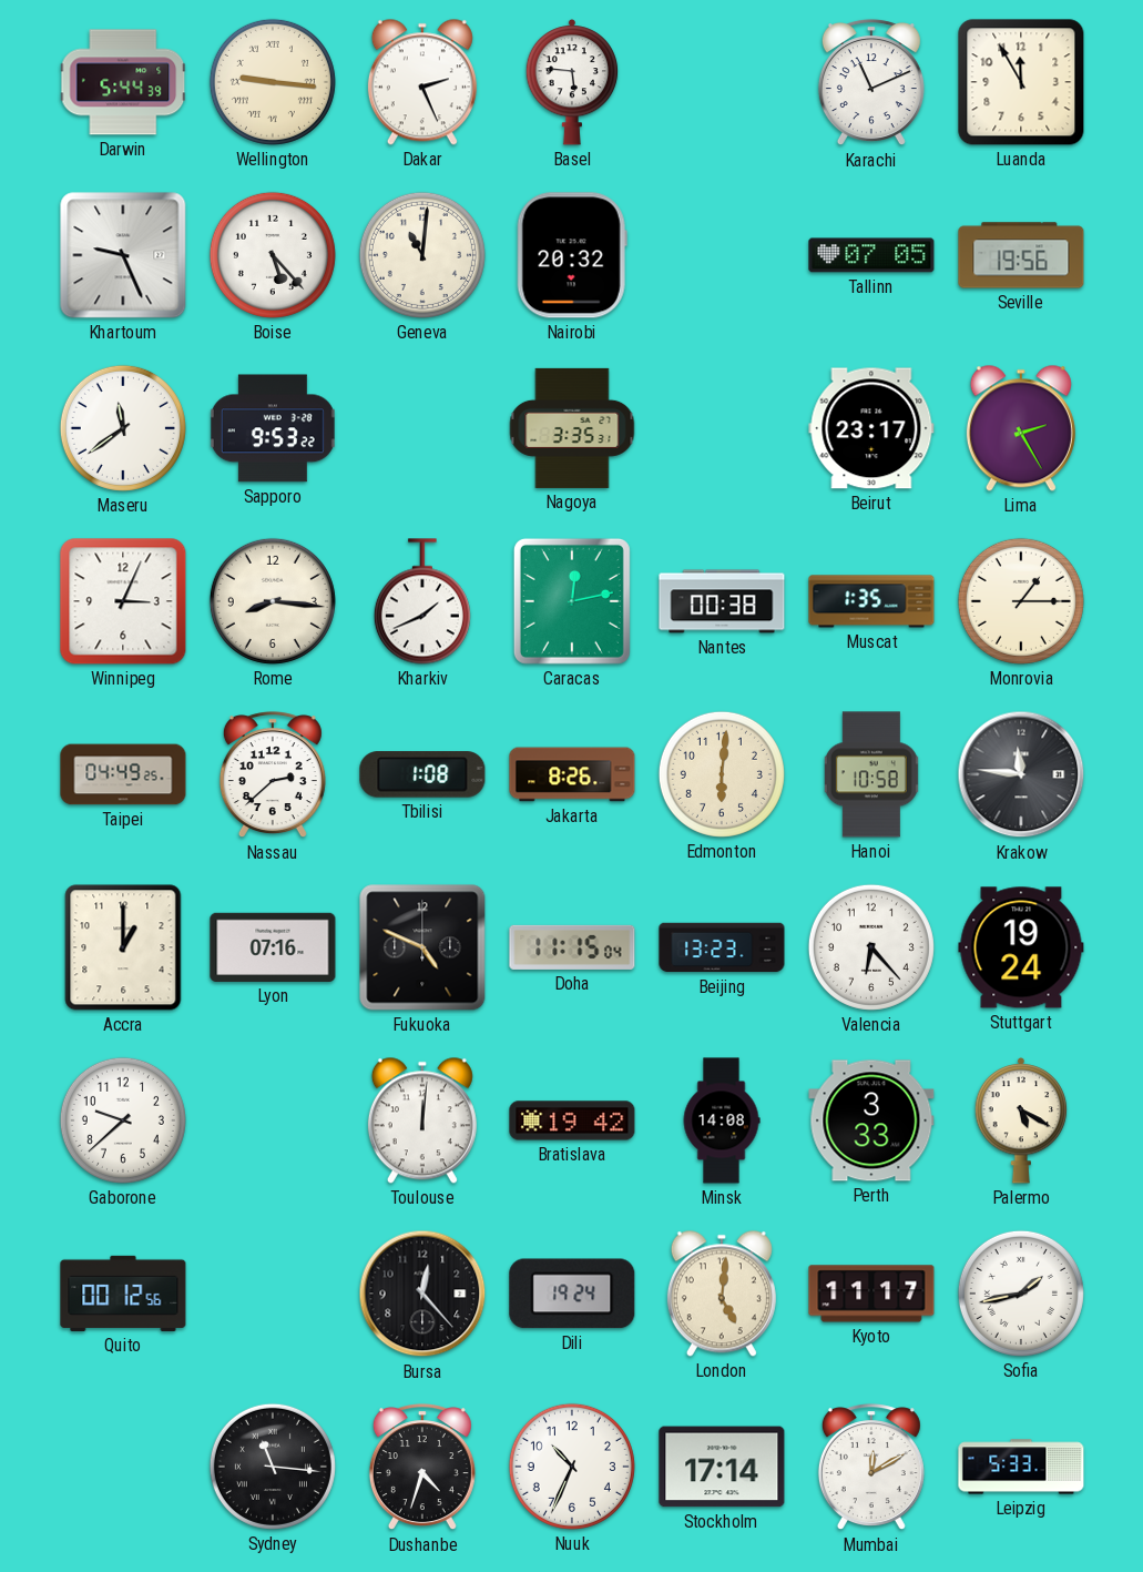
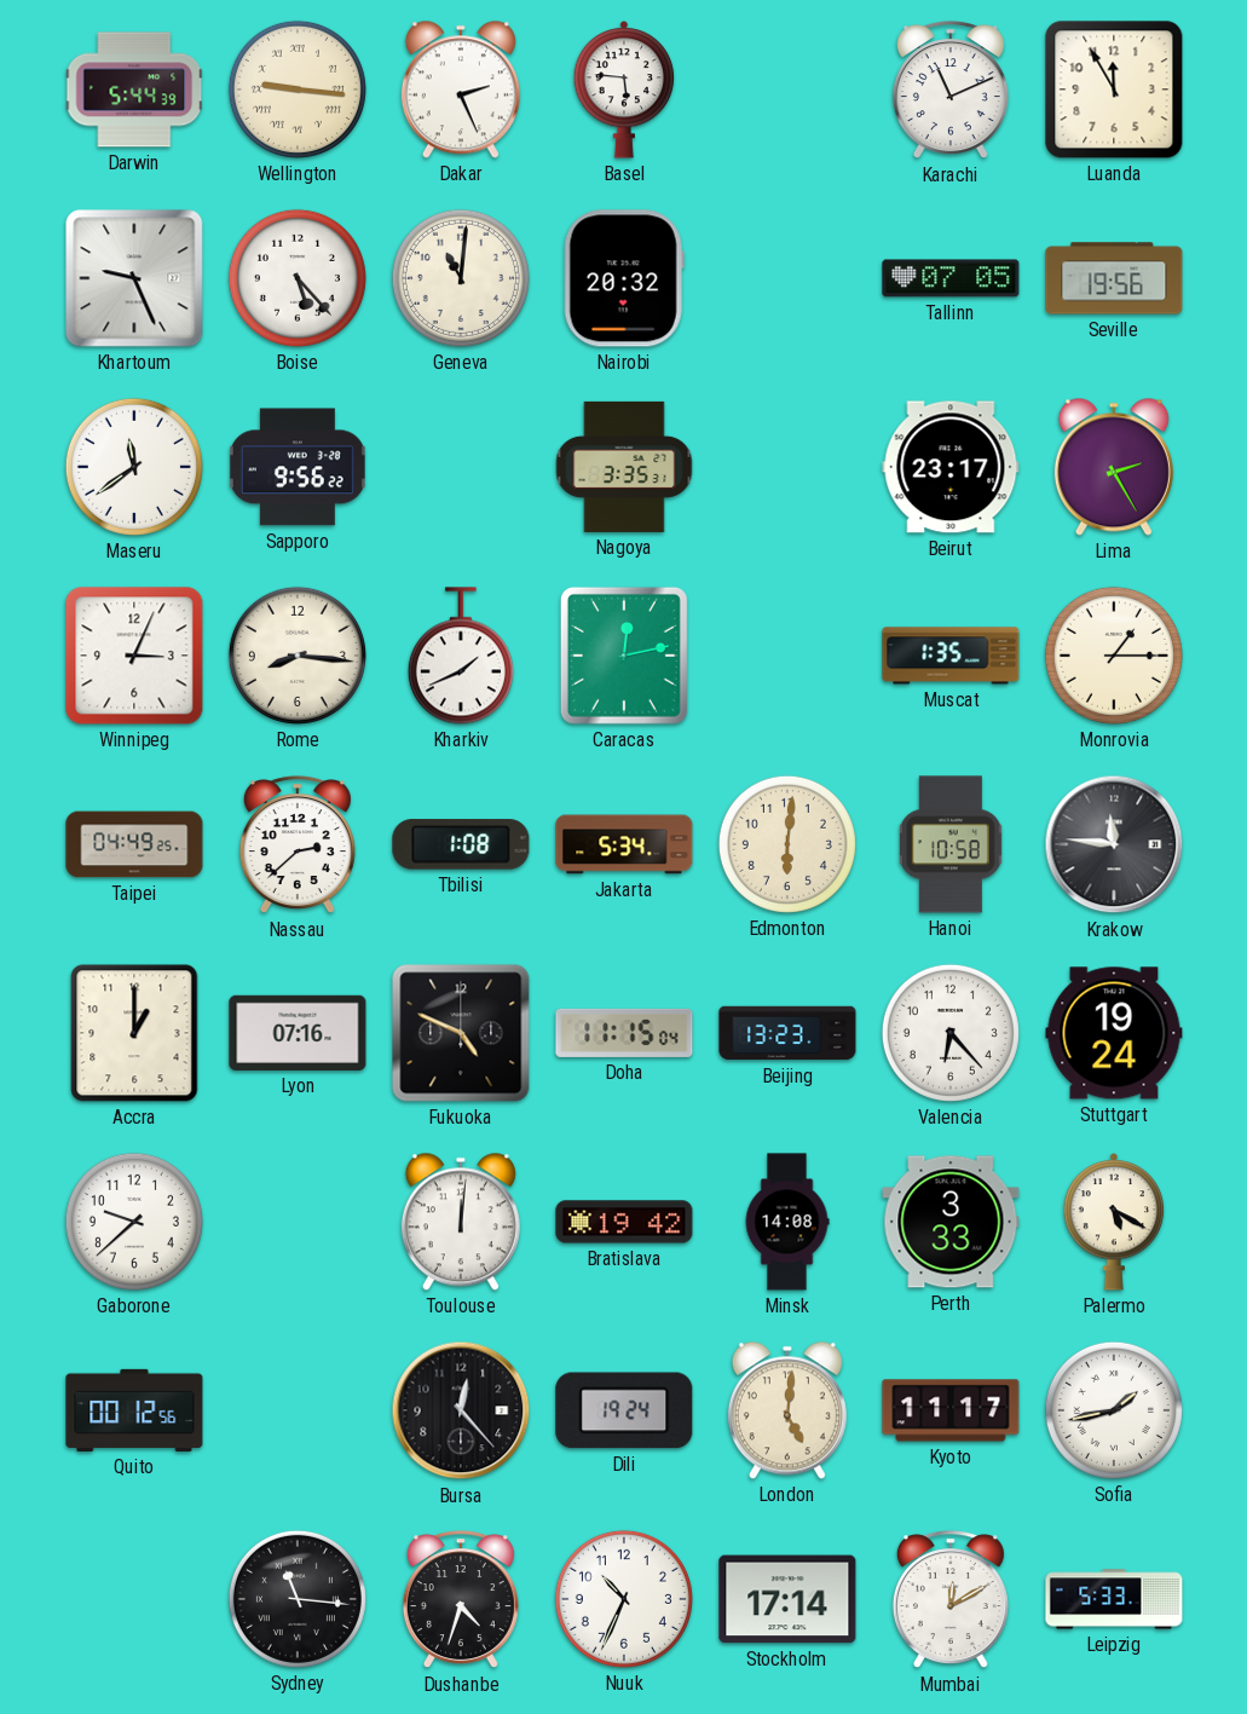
Sapporo: 9:53 -> 9:56
Nantes: 00:38 -> none
Jakarta: 8:26 -> 5:34
